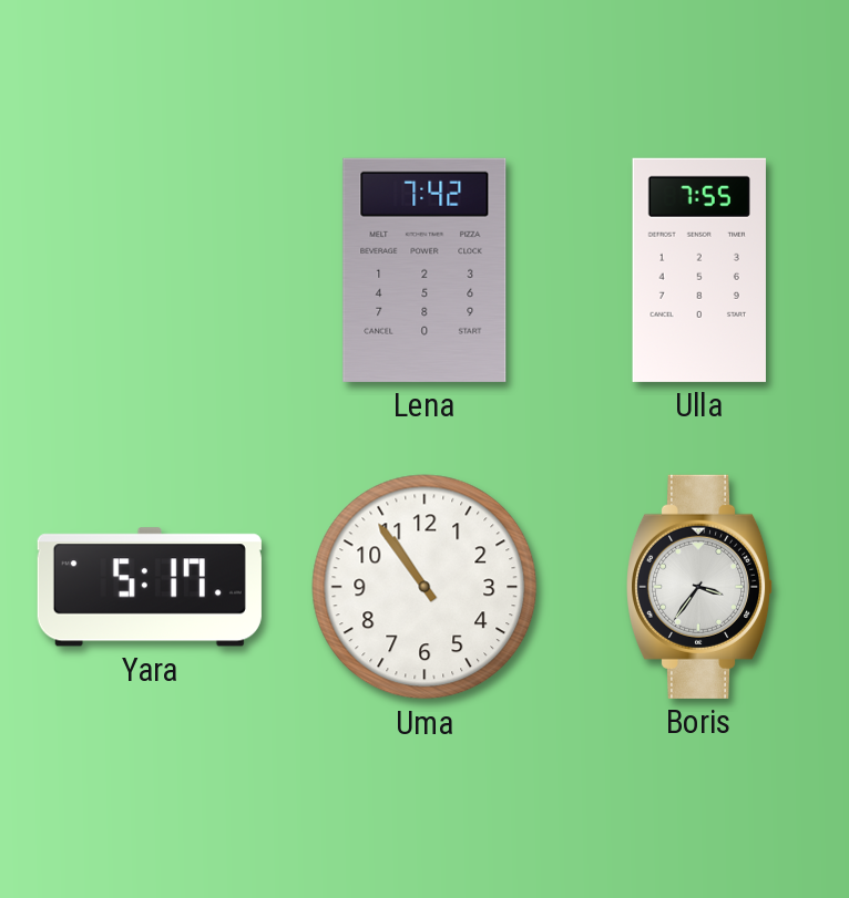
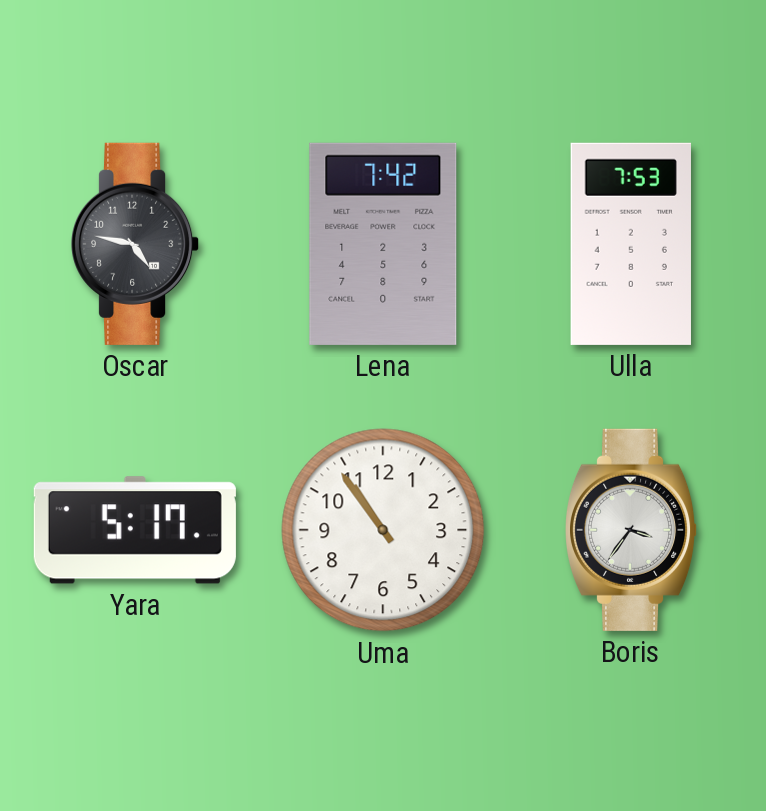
Oscar: none -> 4:47
Ulla: 7:55 -> 7:53
